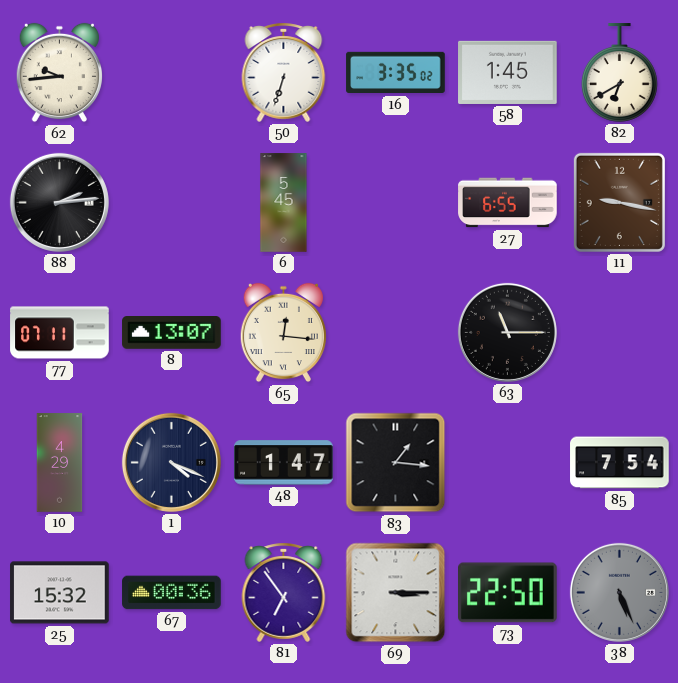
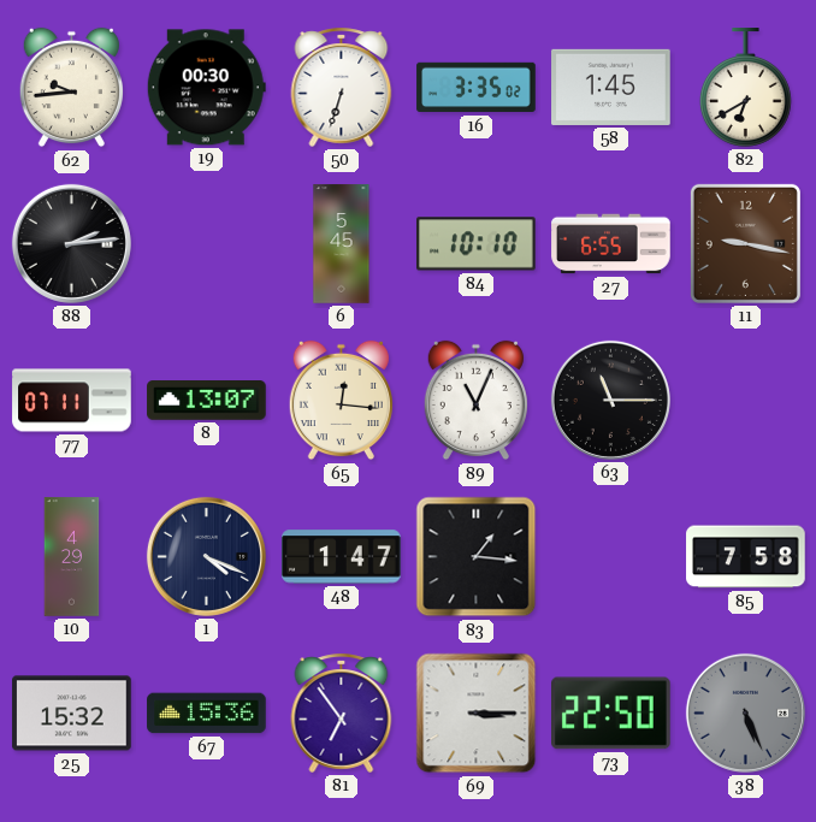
19: none -> 00:30
84: none -> 10:10
89: none -> 11:04
85: 7:54 -> 7:58
67: 00:36 -> 15:36
